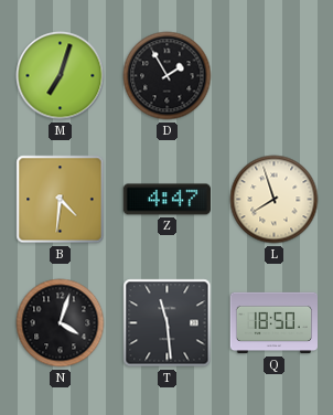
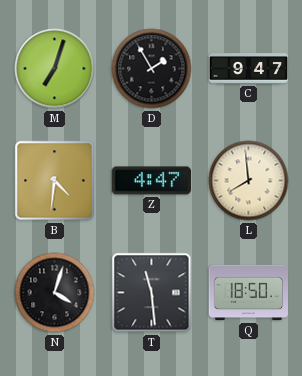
C: none -> 9:47
L: 7:57 -> 7:59
